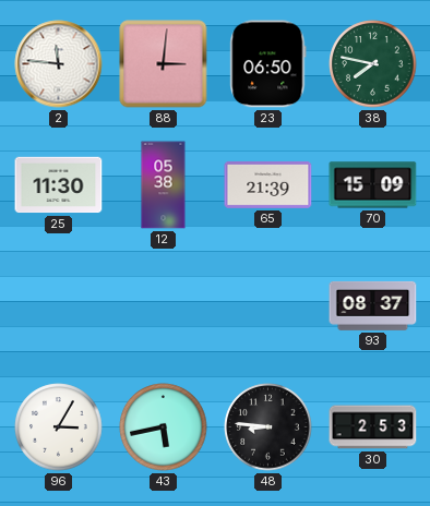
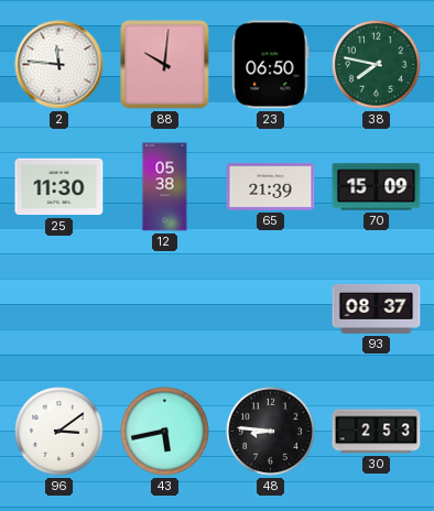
88: 3:01 -> 10:01
96: 3:05 -> 3:09
